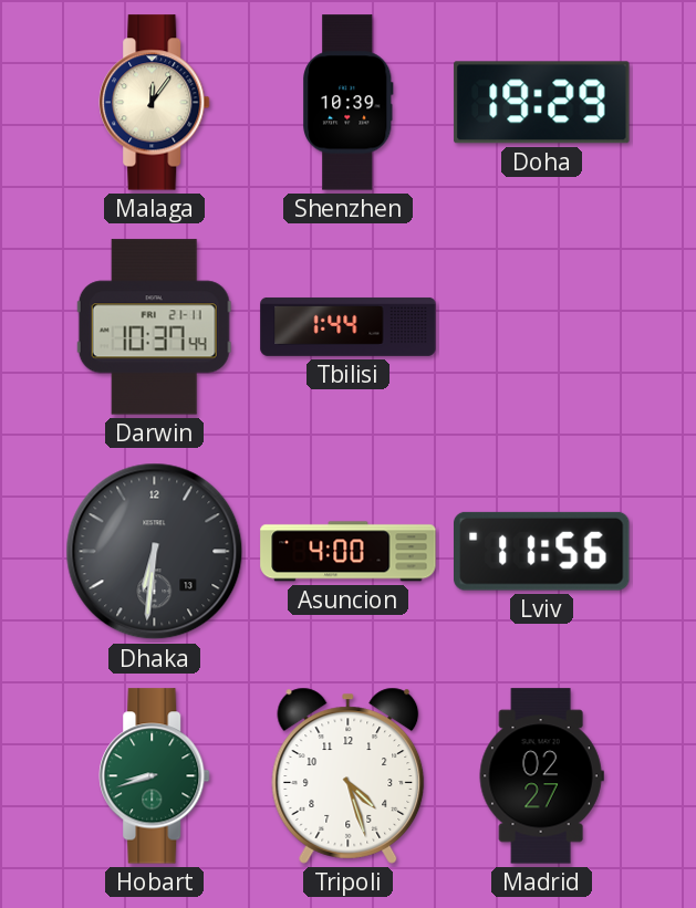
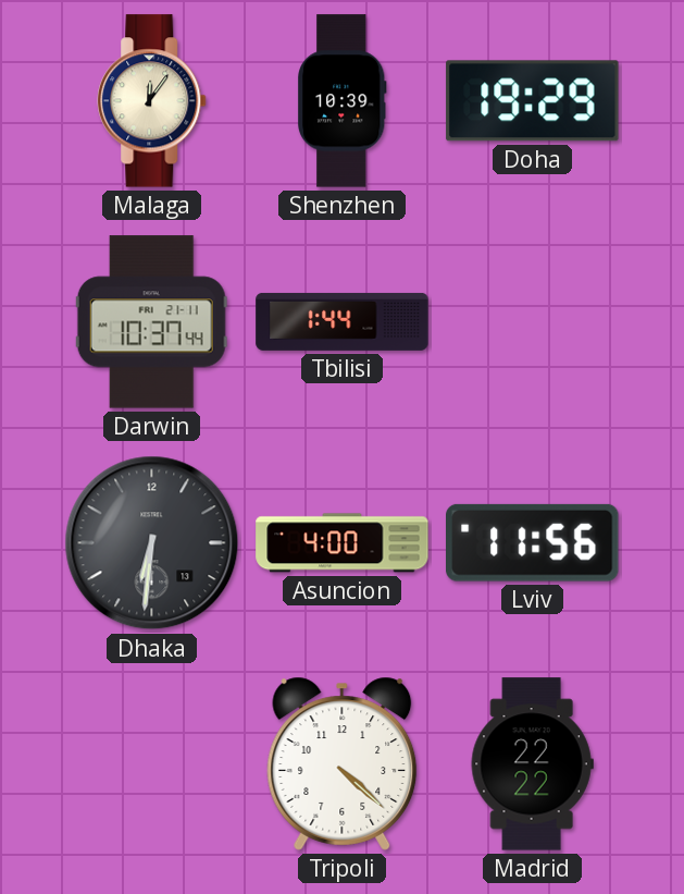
Hobart: 8:42 -> none
Tripoli: 4:27 -> 4:22
Madrid: 02:27 -> 22:22
